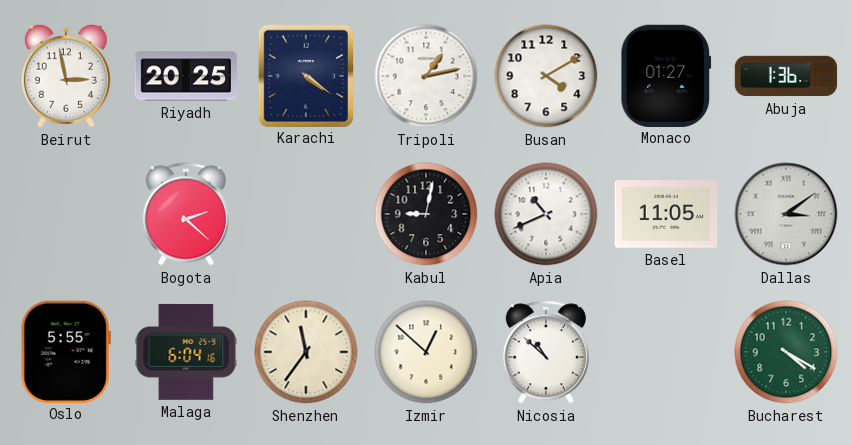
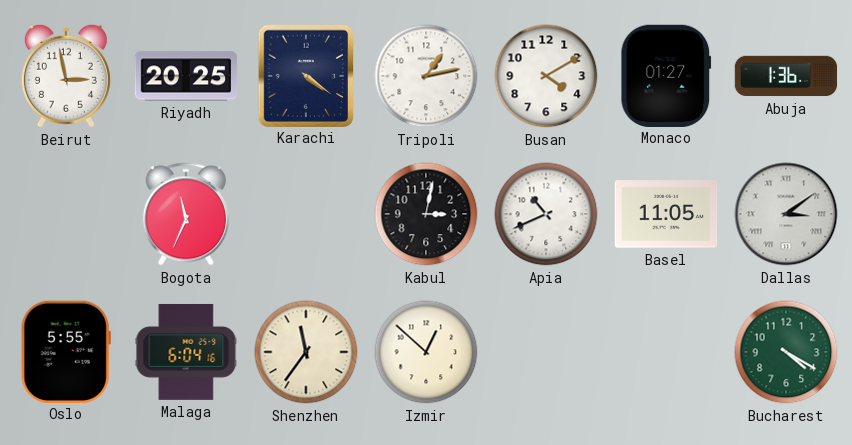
Bogota: 2:22 -> 11:34
Kabul: 9:02 -> 3:02
Nicosia: 10:52 -> none
